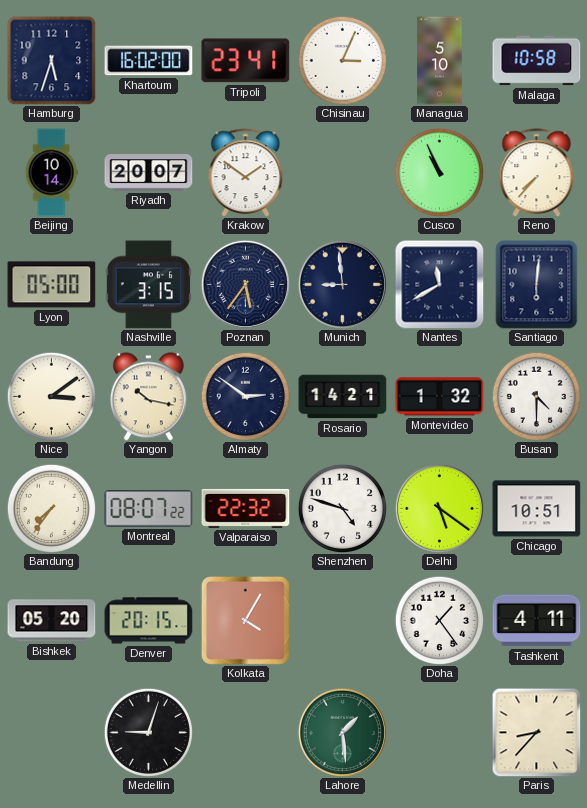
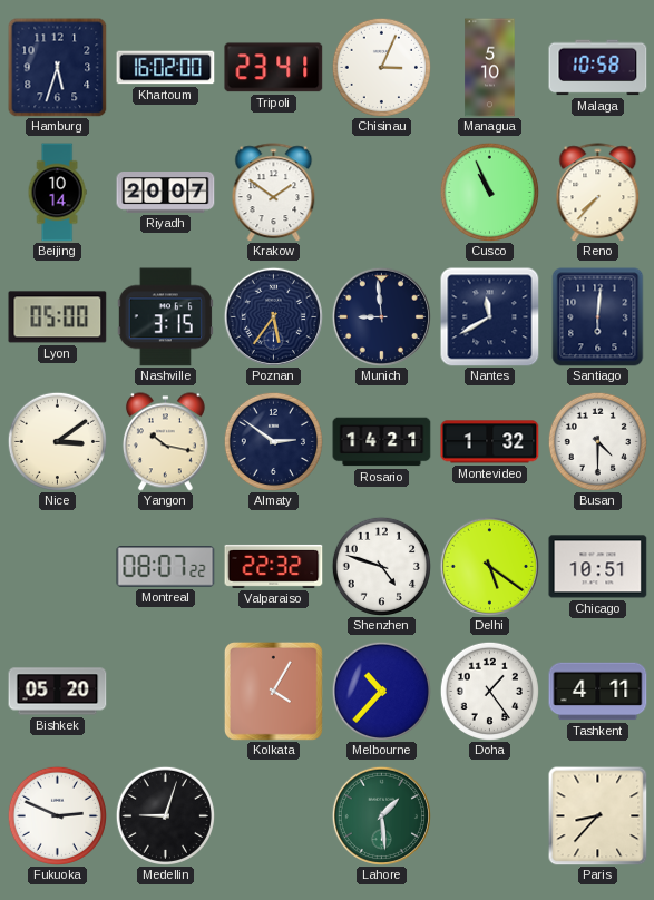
Bandung: 7:36 -> none
Denver: 20:15 -> none
Melbourne: none -> 10:37
Fukuoka: none -> 2:49
